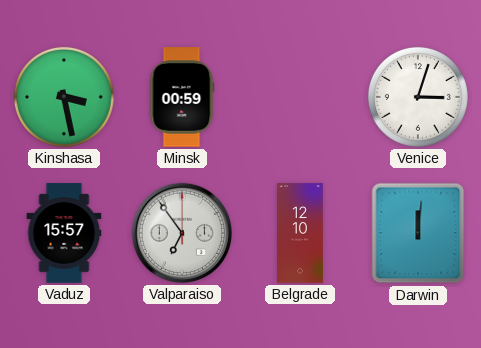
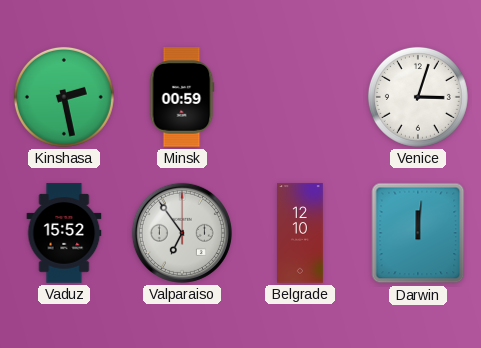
Kinshasa: 3:28 -> 2:28
Vaduz: 15:57 -> 15:52
